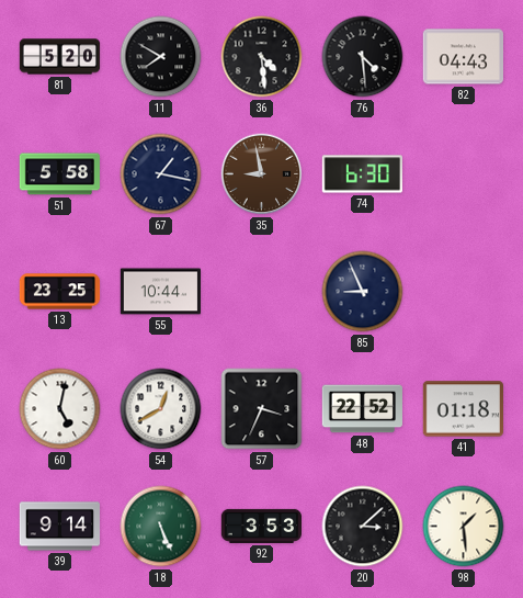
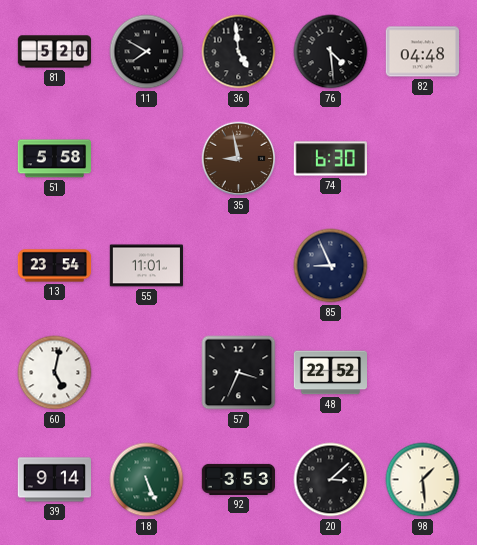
36: 4:29 -> 4:59
82: 04:43 -> 04:48
67: 1:17 -> none
13: 23:25 -> 23:54
55: 10:44 -> 11:01
54: 12:40 -> none
41: 01:18 -> none
